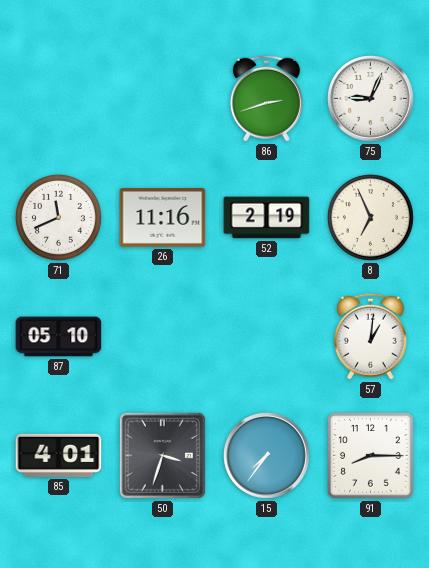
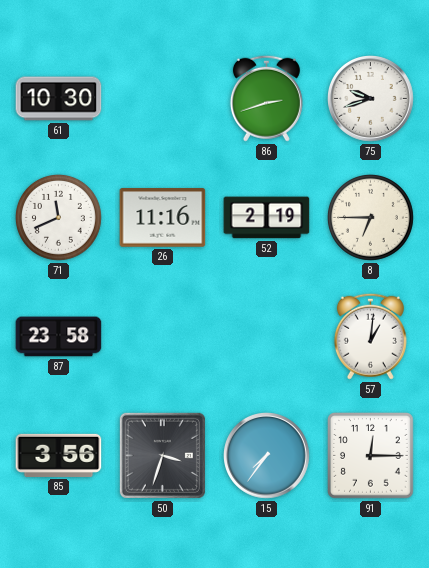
61: none -> 10:30
75: 9:04 -> 9:42
8: 6:56 -> 6:45
87: 05:10 -> 23:58
85: 4:01 -> 3:56
91: 8:15 -> 12:15
